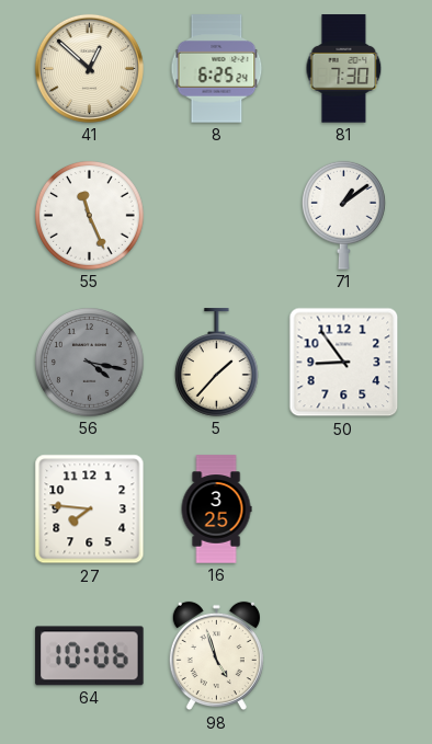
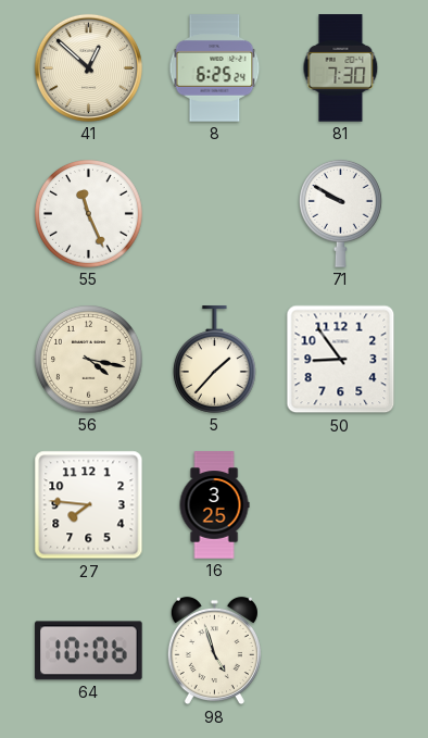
71: 1:09 -> 9:50
56 dial: grey -> cream
